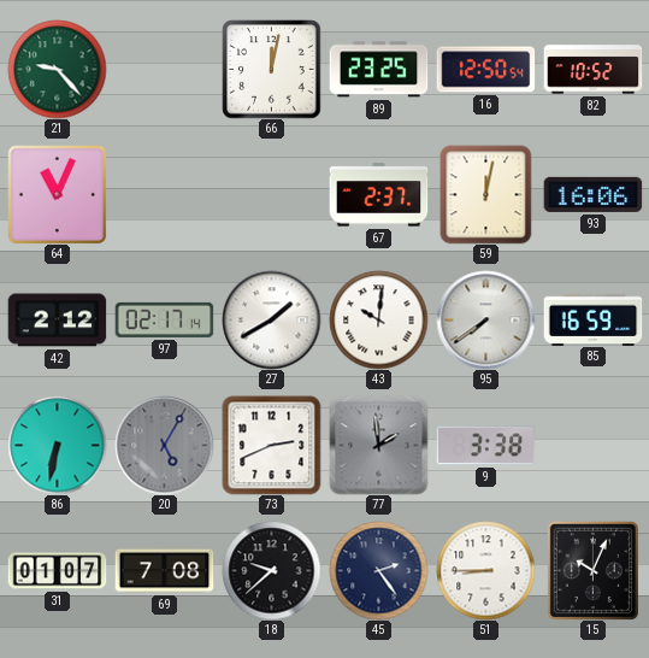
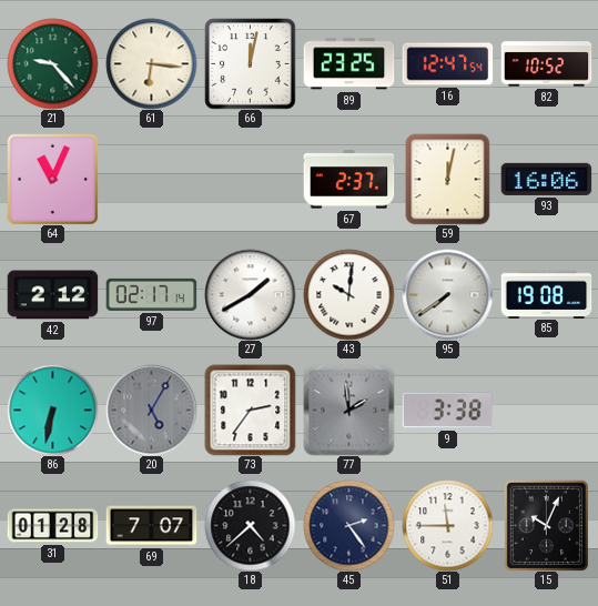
61: none -> 6:16
16: 12:50 -> 12:47
85: 16:59 -> 19:08
73: 2:41 -> 2:36
31: 01:07 -> 01:28
69: 7:08 -> 7:07
18: 9:38 -> 4:38
51: 8:45 -> 11:45
